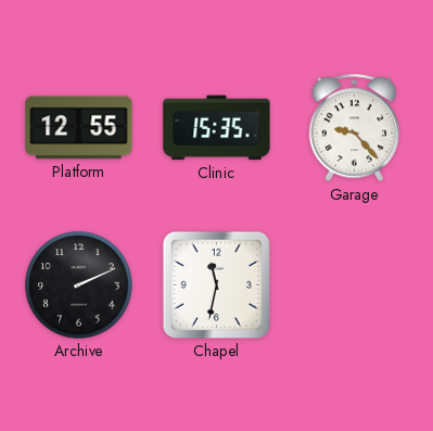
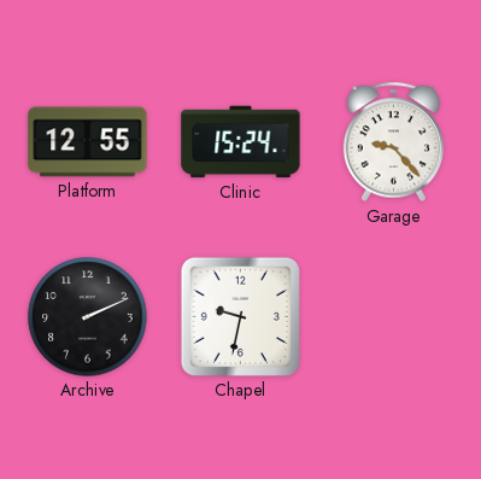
Clinic: 15:35 -> 15:24
Chapel: 11:32 -> 9:32
